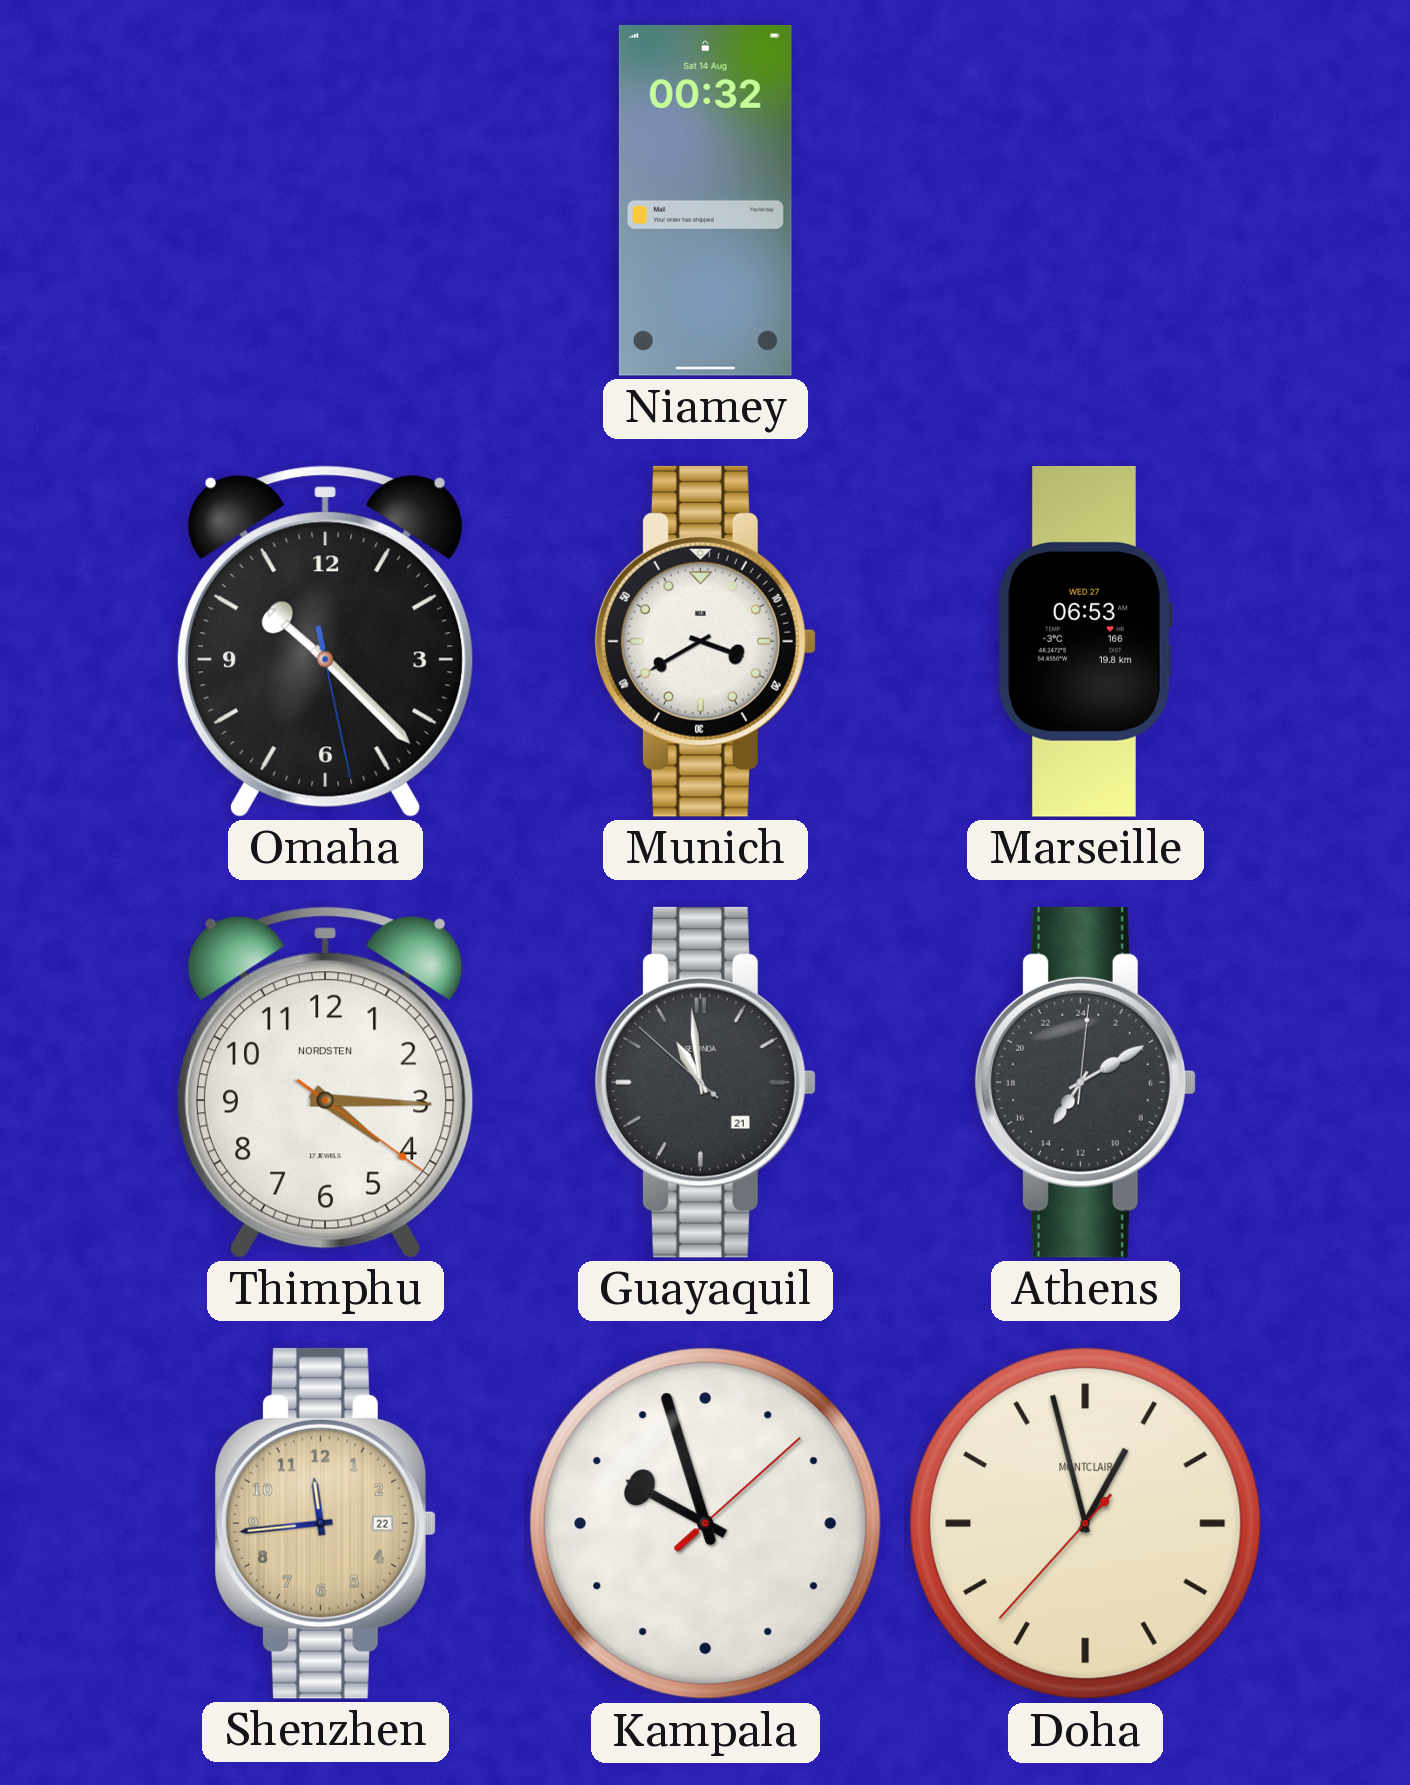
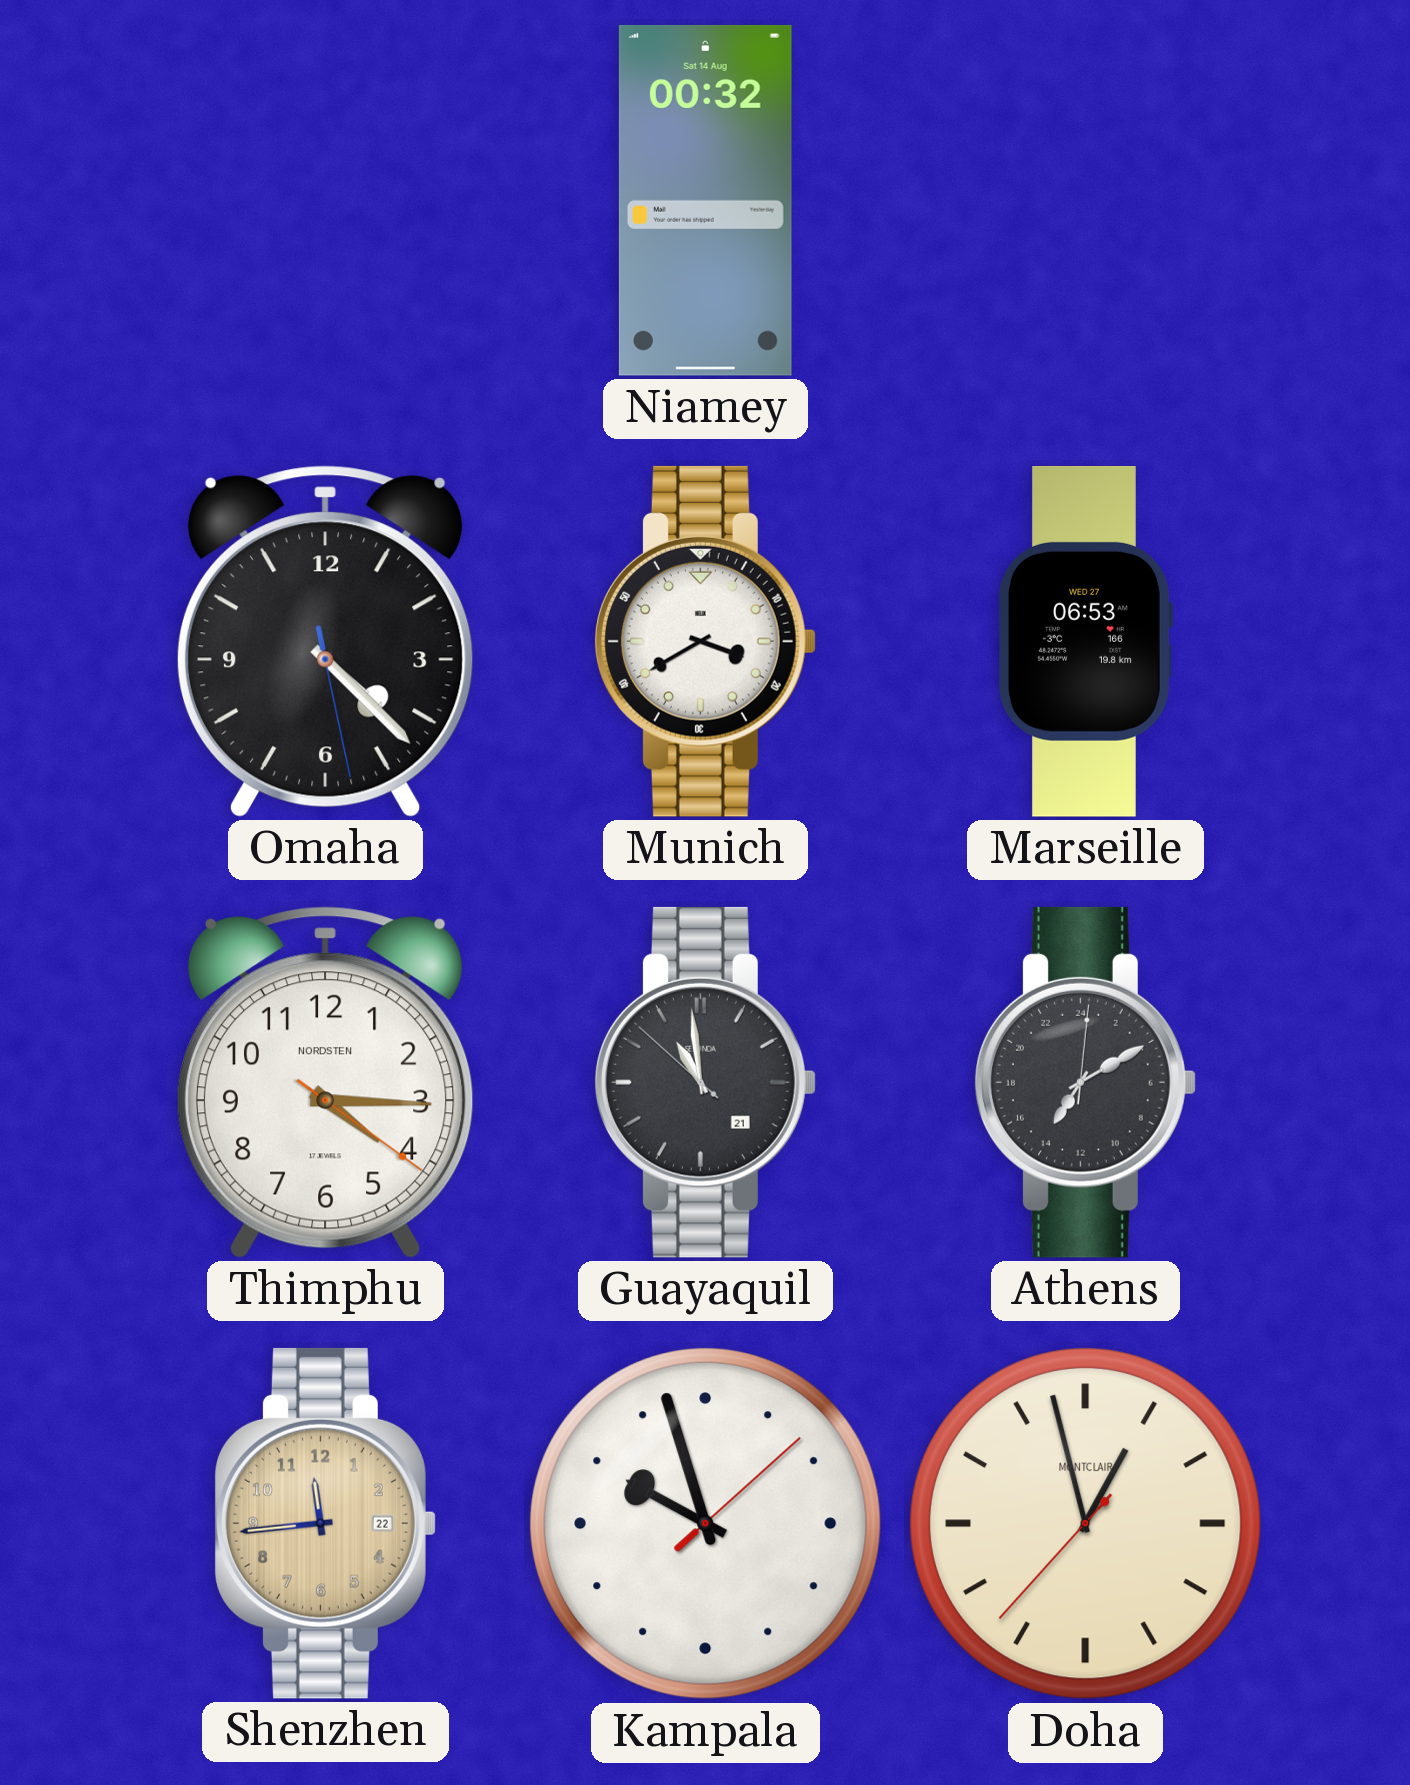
Omaha: 10:22 -> 4:22
